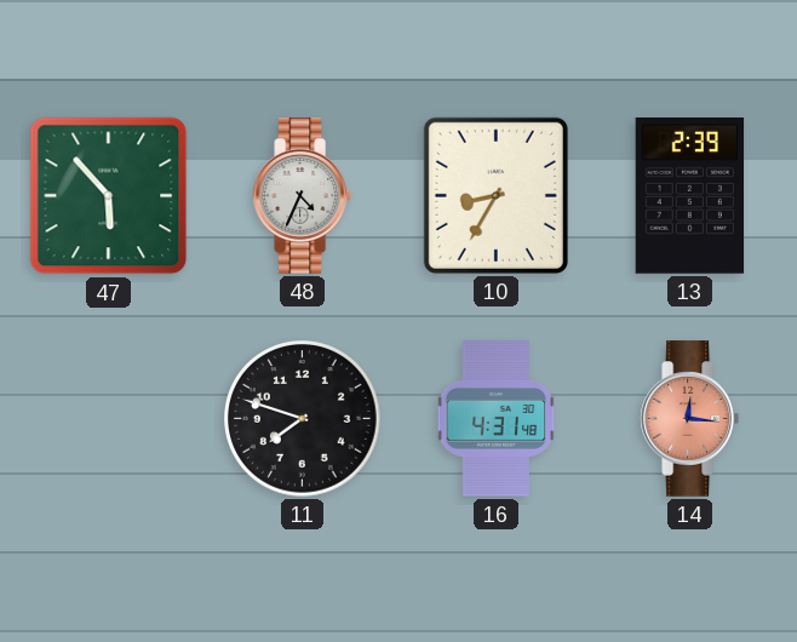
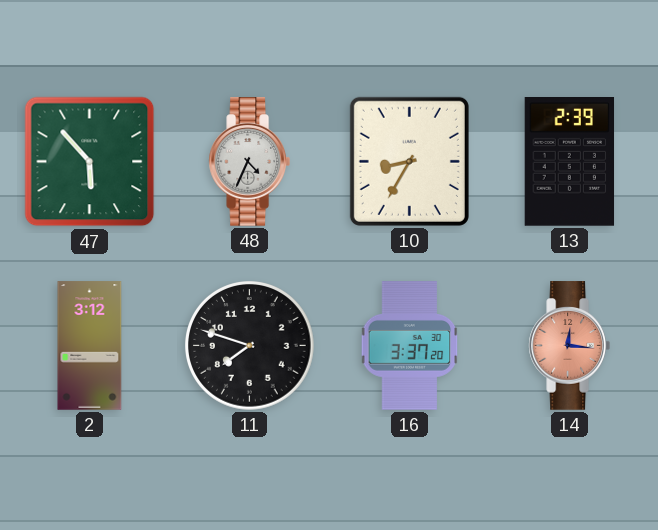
2: none -> 3:12
16: 4:31 -> 3:37
